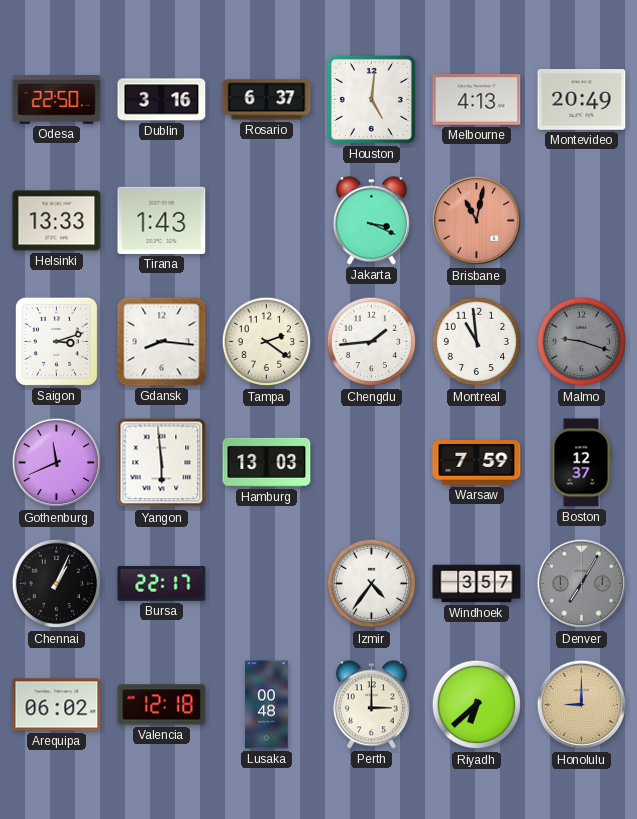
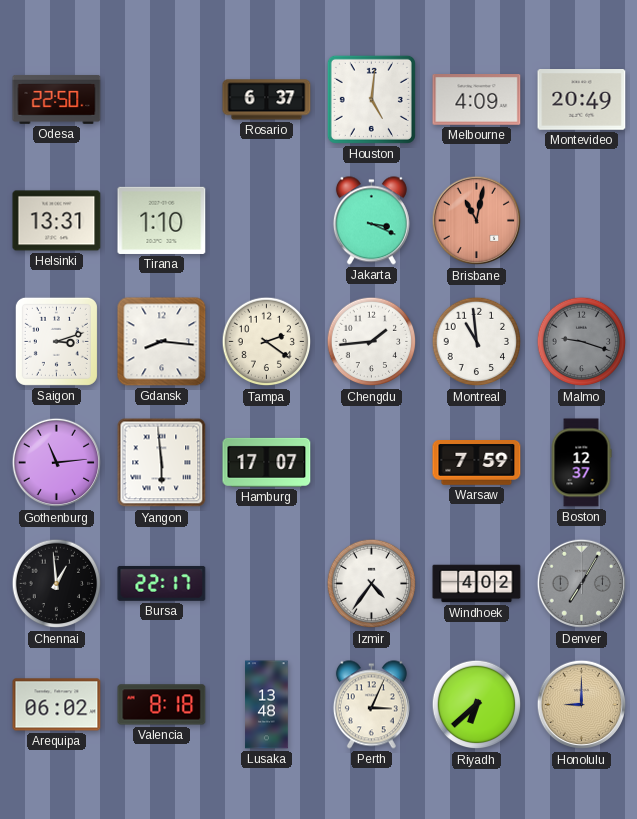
Dublin: 3:16 -> none
Melbourne: 4:13 -> 4:09
Helsinki: 13:33 -> 13:31
Tirana: 1:43 -> 1:10
Gothenburg: 11:41 -> 11:14
Hamburg: 13:03 -> 17:07
Chennai: 1:04 -> 12:59
Windhoek: 3:57 -> 4:02
Valencia: 12:18 -> 8:18
Lusaka: 00:48 -> 13:48
Perth: 3:00 -> 3:04
